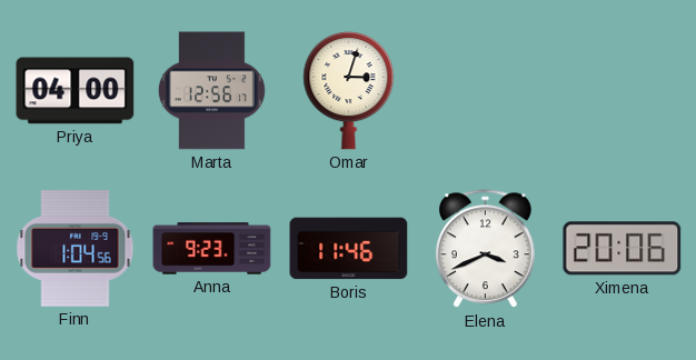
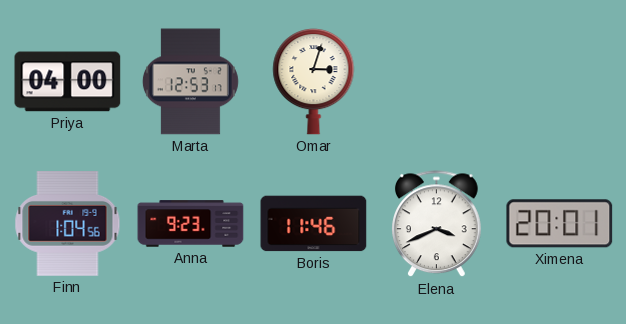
Marta: 12:56 -> 12:53
Ximena: 20:06 -> 20:01
